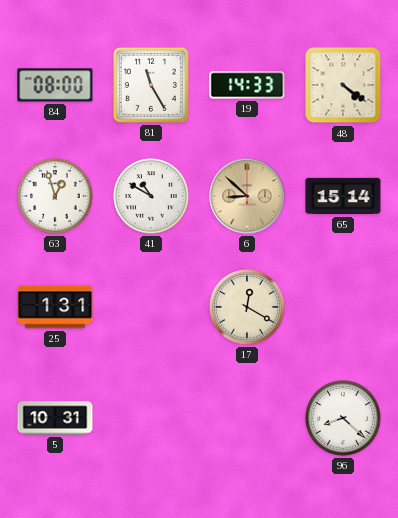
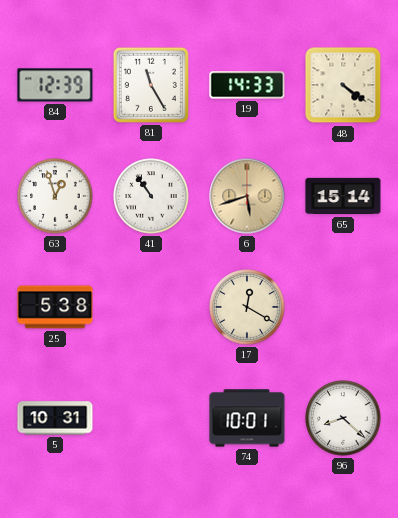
84: 08:00 -> 12:39
41: 10:50 -> 10:54
6: 8:52 -> 5:42
25: 1:31 -> 5:38
74: none -> 10:01
